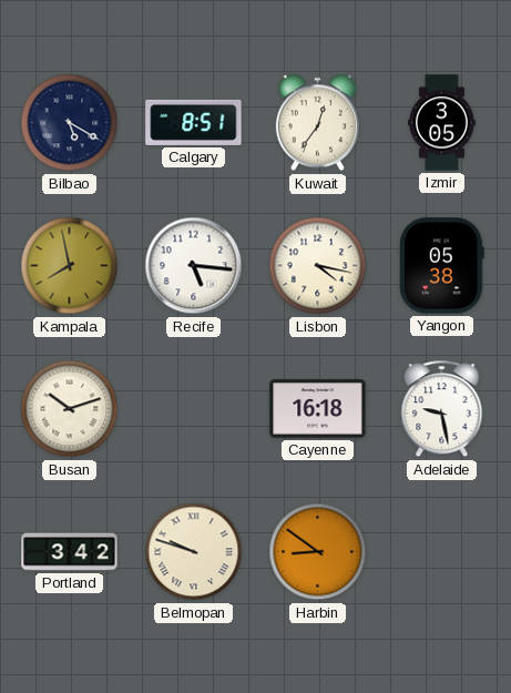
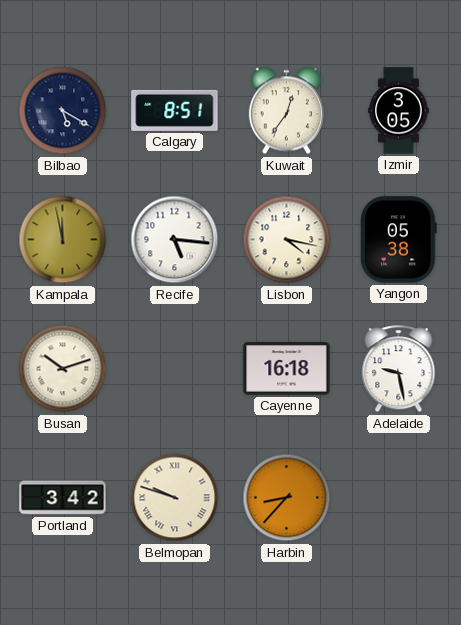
Kampala: 7:58 -> 11:58
Harbin: 8:51 -> 8:37
